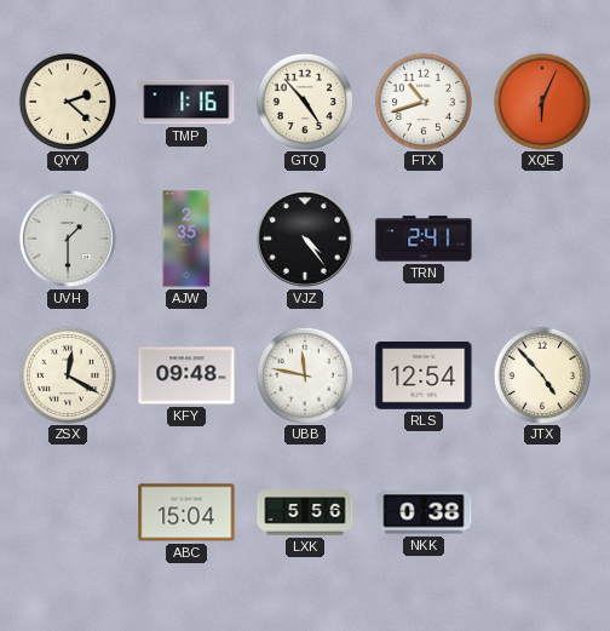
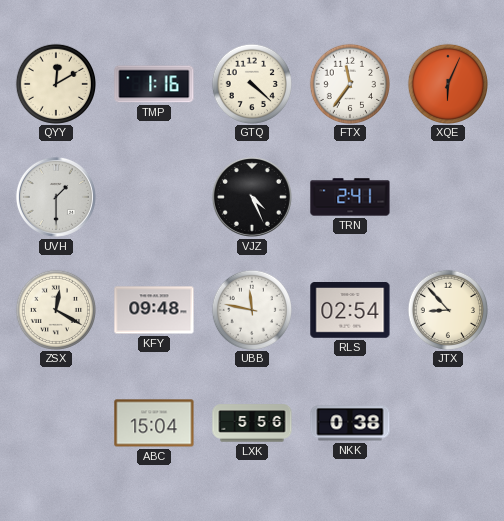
QYY: 2:22 -> 12:10
GTQ: 4:53 -> 4:22
FTX: 10:42 -> 11:36
AJW: 2:35 -> none
VJZ: 4:24 -> 4:26
RLS: 12:54 -> 02:54
JTX: 4:53 -> 8:53
